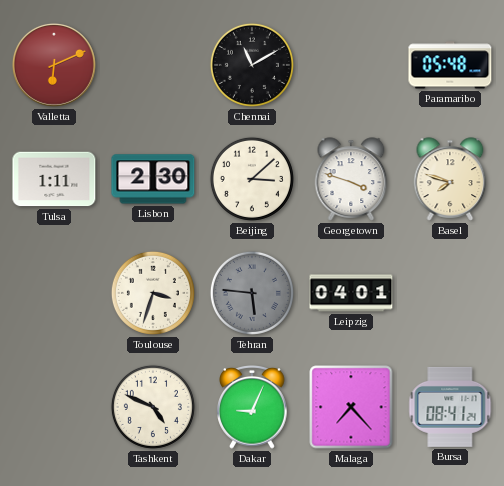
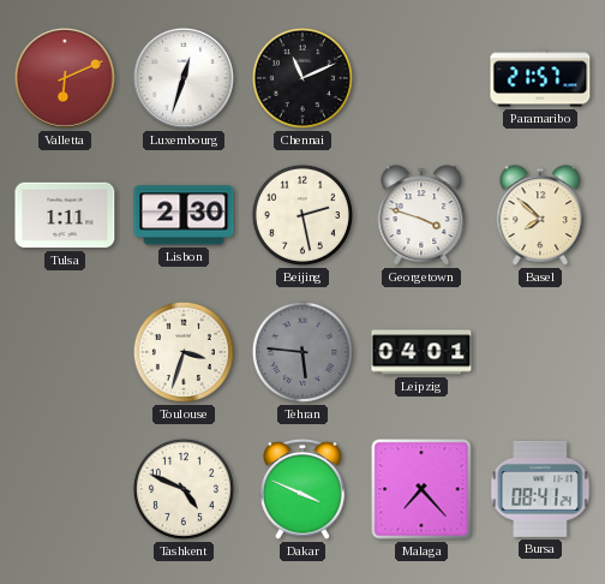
Luxembourg: none -> 12:33
Chennai: 11:10 -> 11:11
Paramaribo: 05:48 -> 21:57
Beijing: 3:08 -> 2:28
Basel: 7:48 -> 7:52
Dakar: 9:04 -> 3:49
